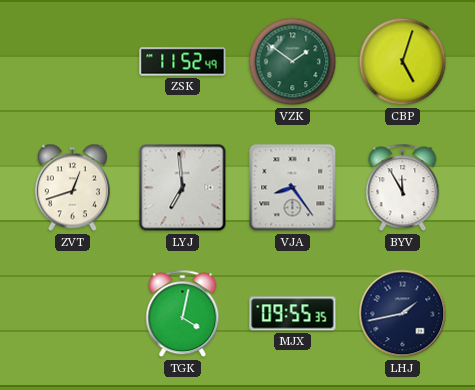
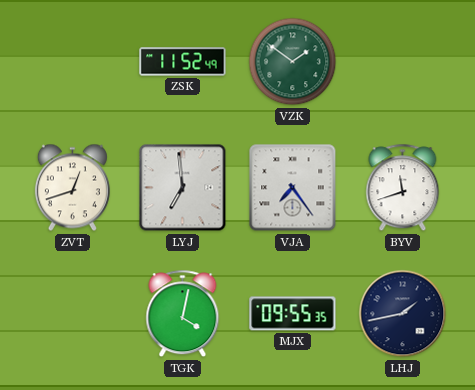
CBP: 5:03 -> none
VJA: 8:24 -> 7:24
BYV: 11:55 -> 11:42
